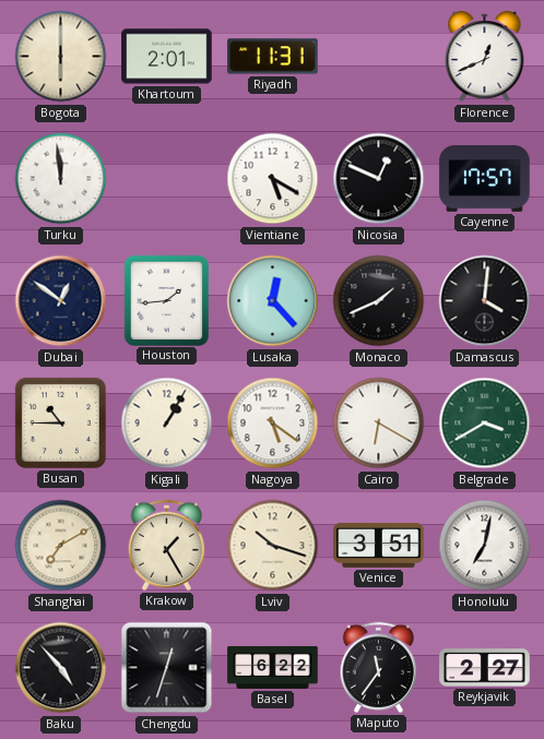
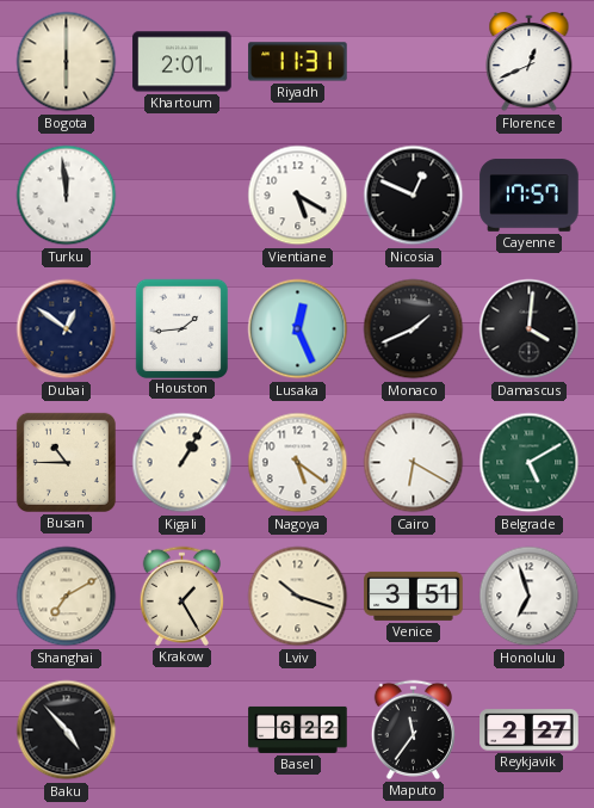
Lusaka: 12:23 -> 12:26
Belgrade: 3:40 -> 5:10
Honolulu: 7:02 -> 6:57
Chengdu: 12:33 -> none
